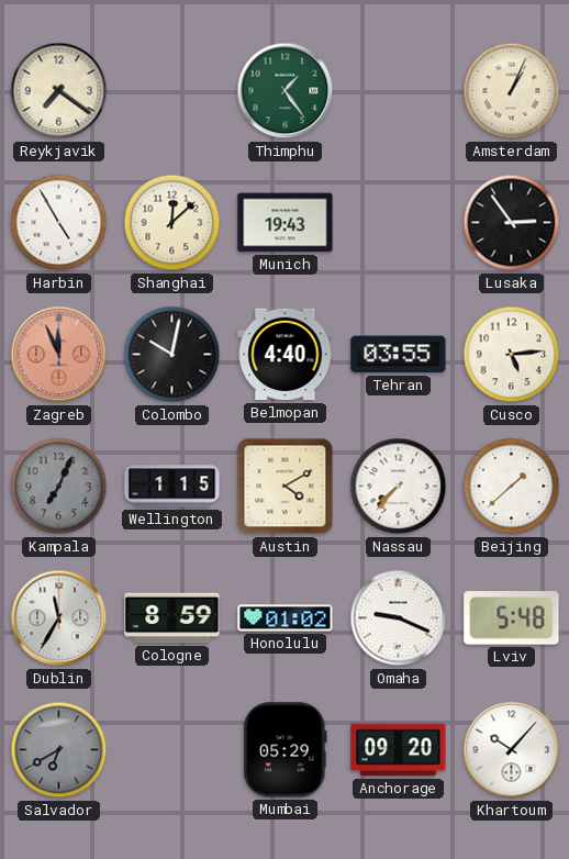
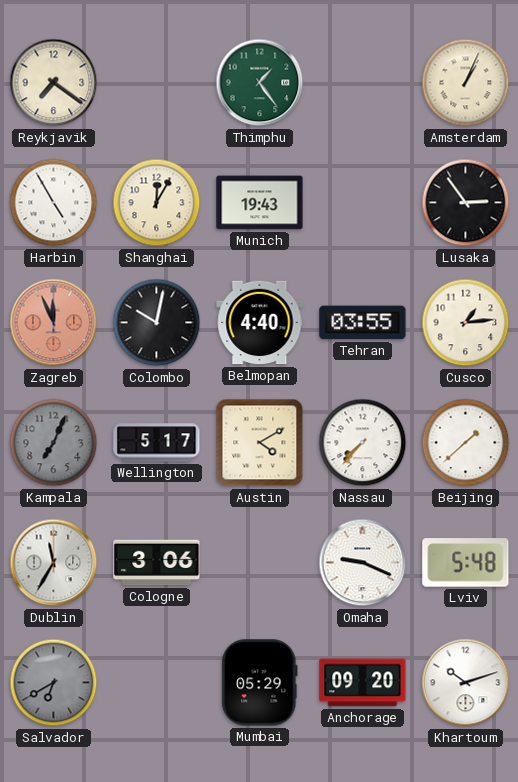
Shanghai: 12:08 -> 12:05
Cusco: 5:14 -> 1:14
Wellington: 1:15 -> 5:17
Cologne: 8:59 -> 3:06
Honolulu: 01:02 -> none
Khartoum: 10:07 -> 10:12
